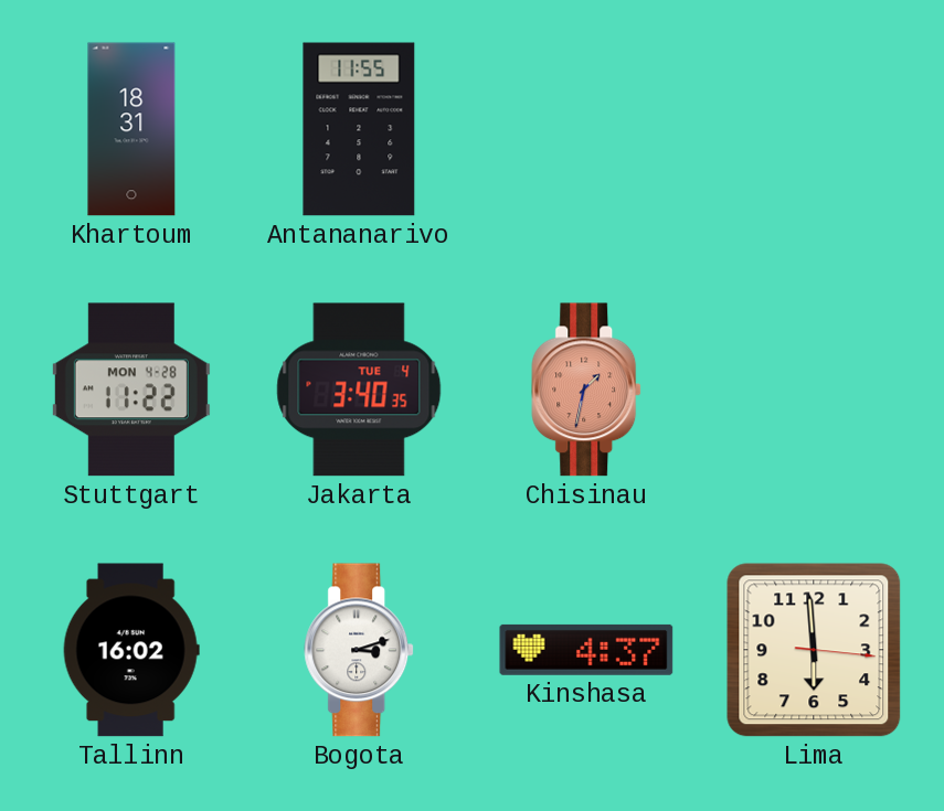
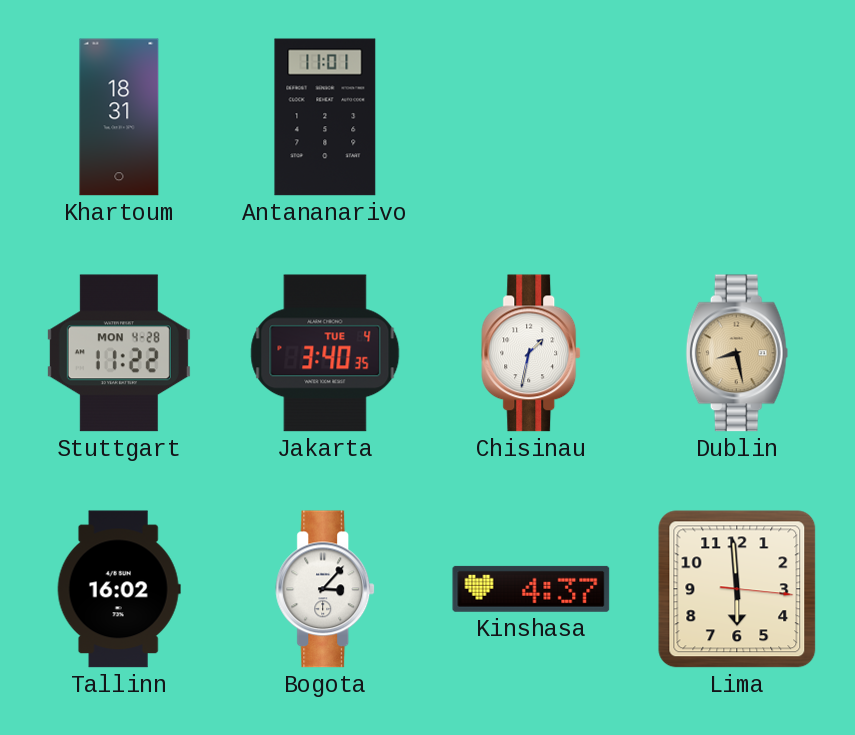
Antananarivo: 11:55 -> 11:01
Chisinau dial: salmon -> white
Dublin: none -> 8:28
Bogota: 3:12 -> 3:07
